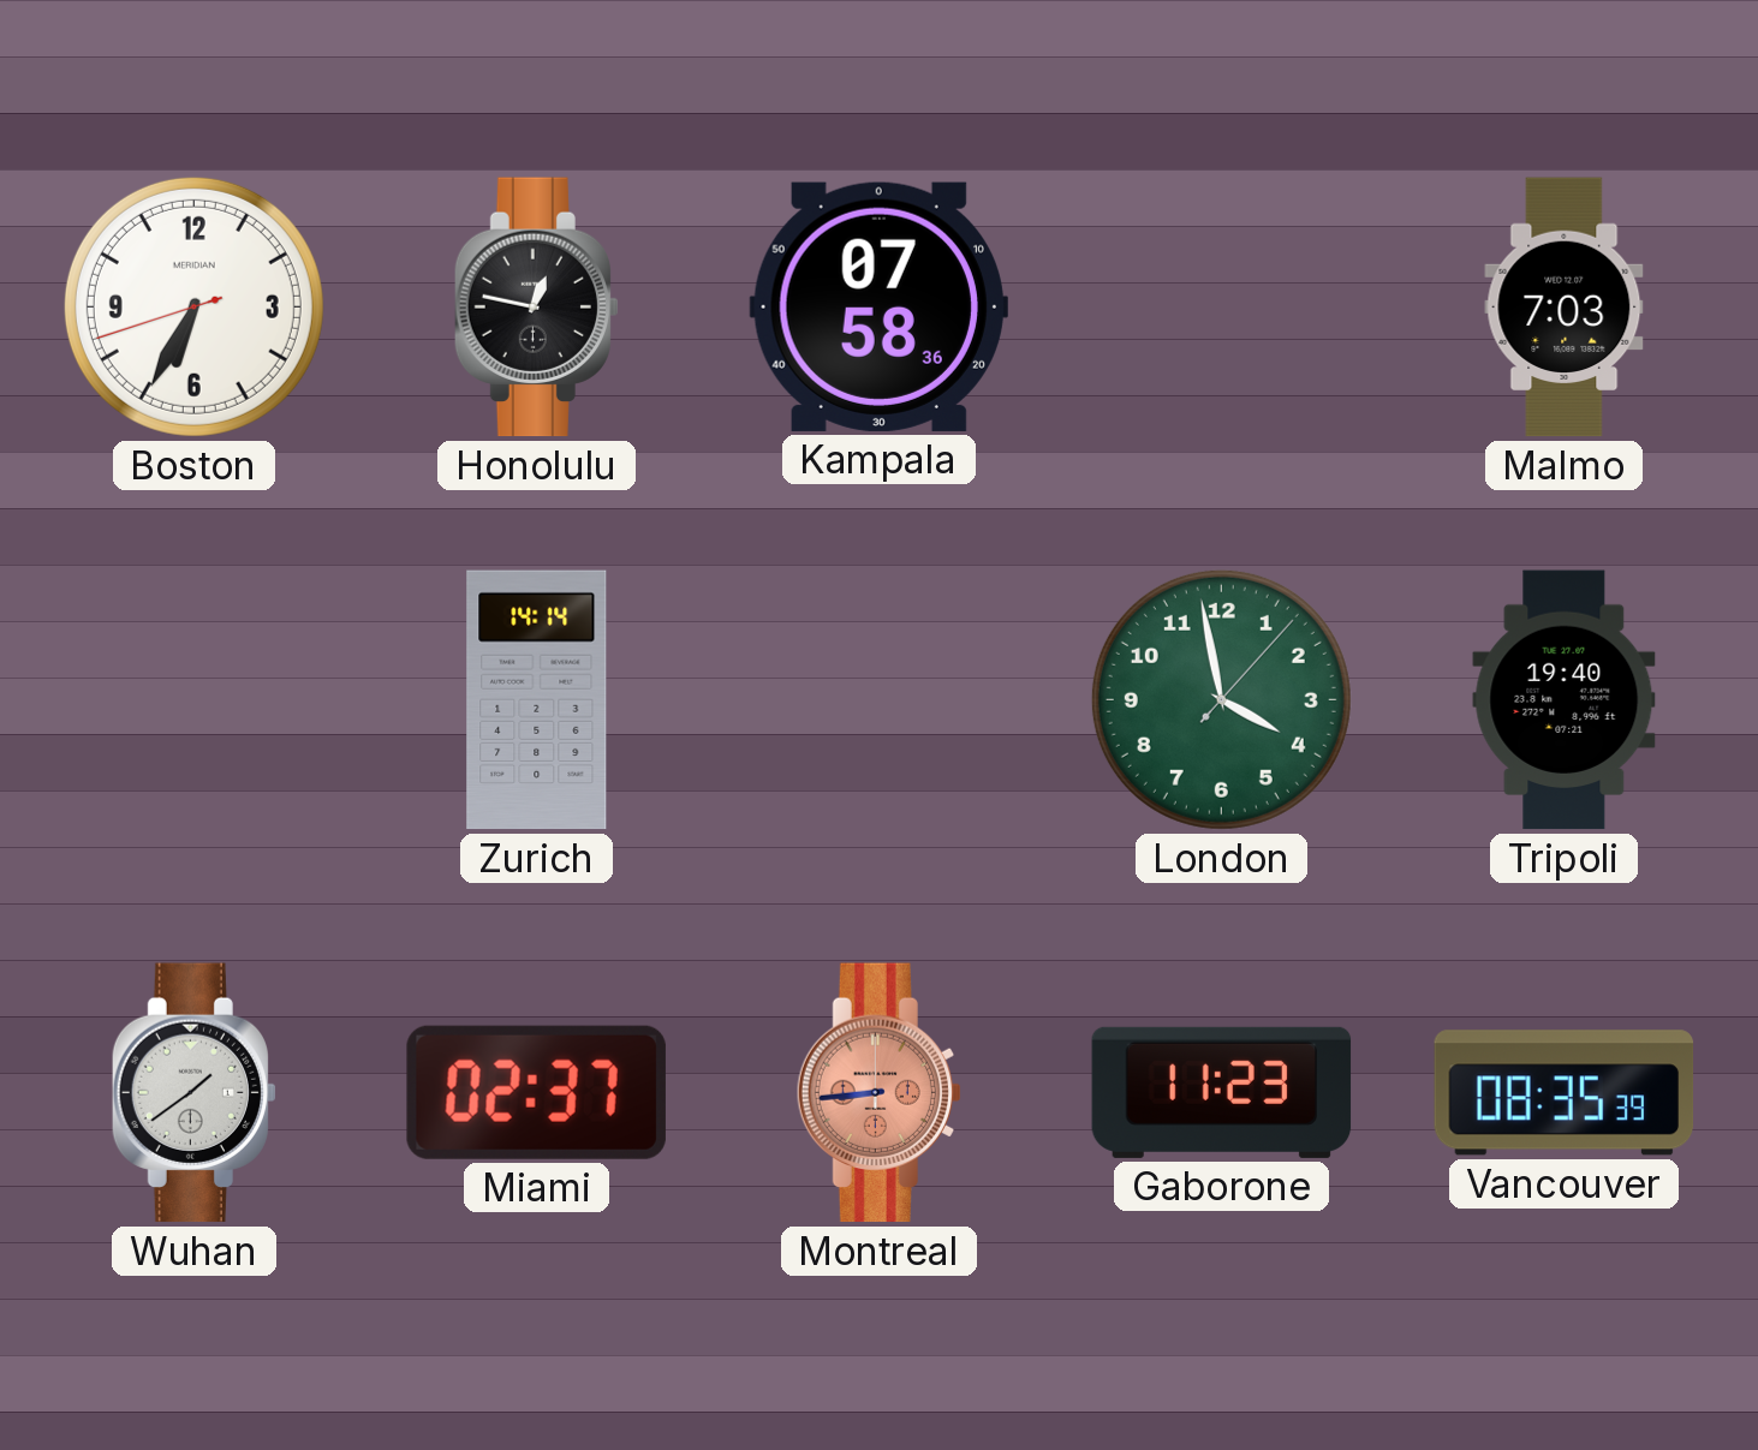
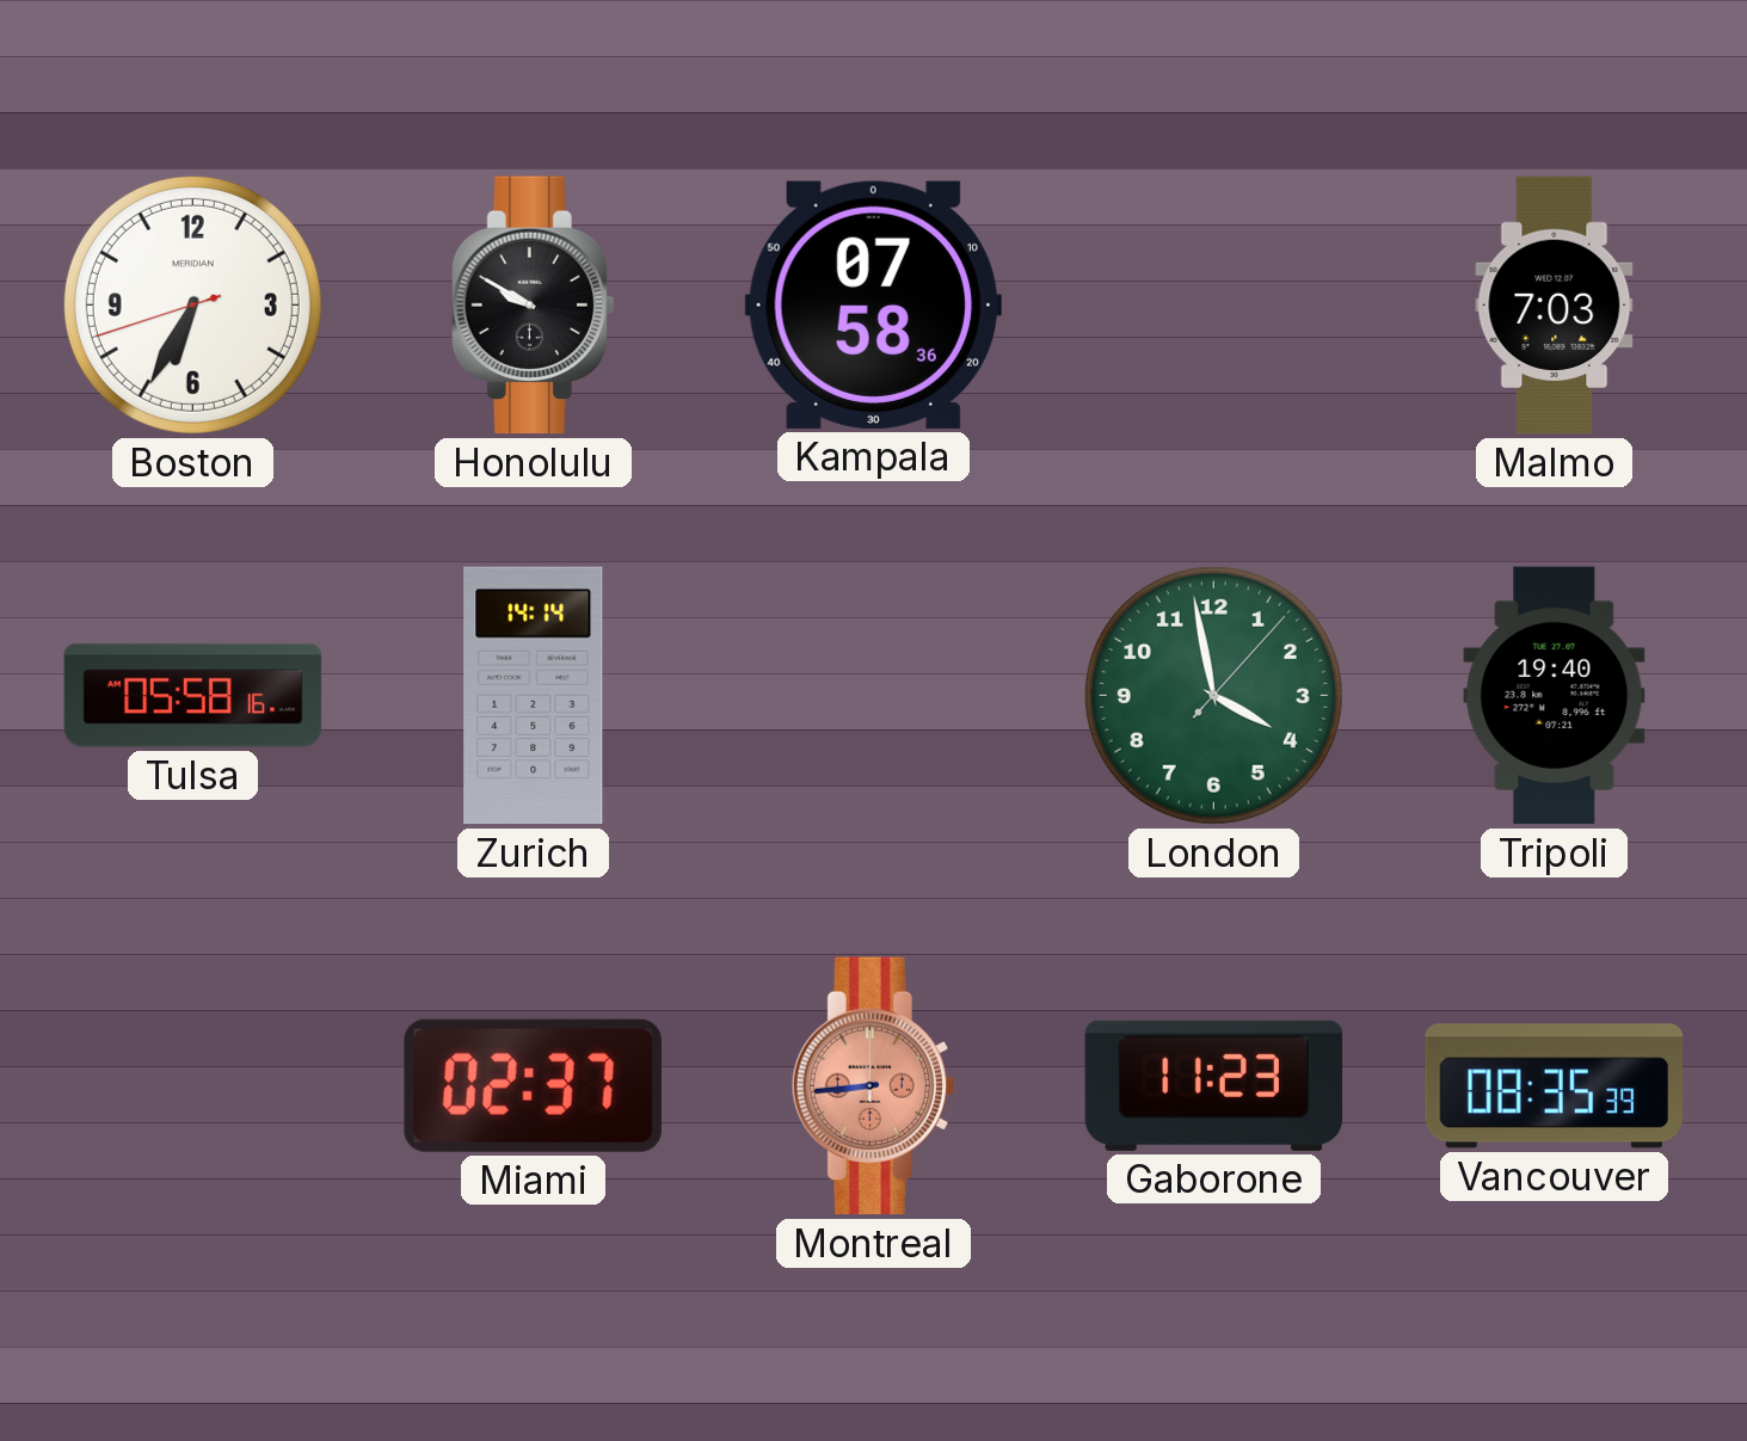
Honolulu: 12:47 -> 9:50
Tulsa: none -> 05:58
Wuhan: 1:39 -> none
